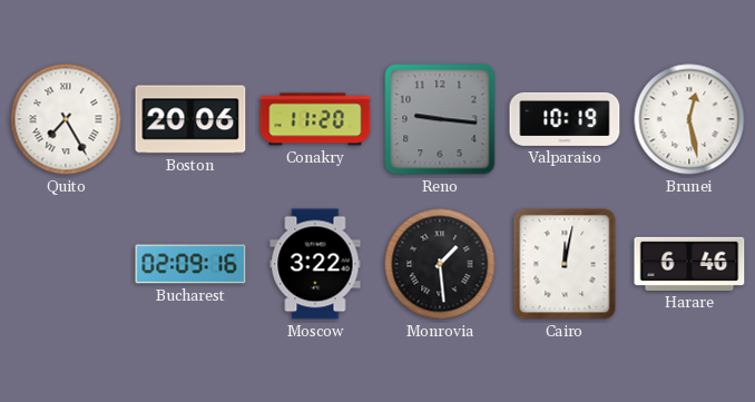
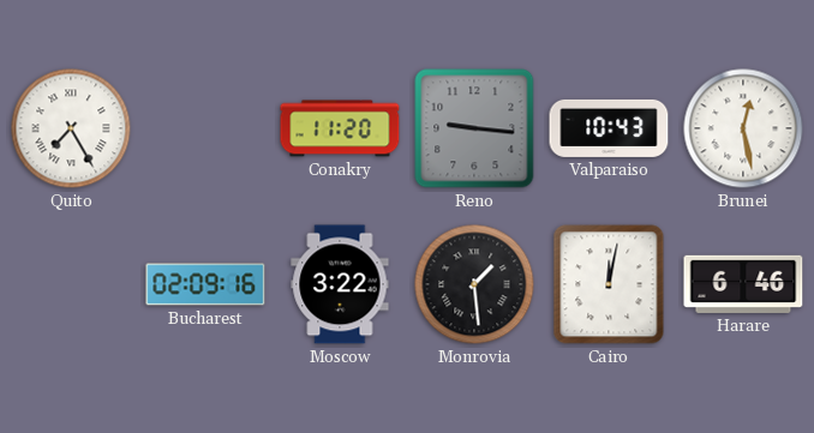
Boston: 20:06 -> none
Valparaiso: 10:19 -> 10:43
